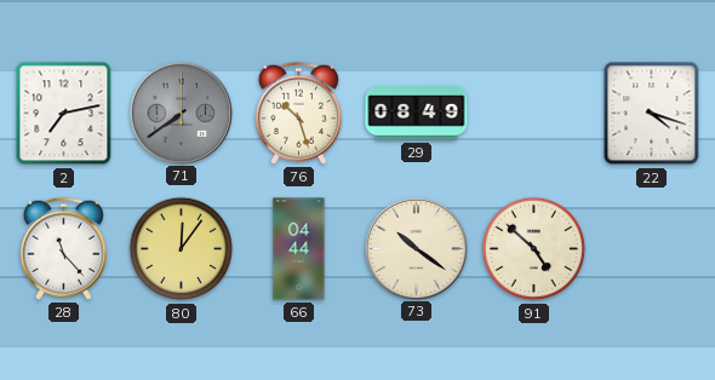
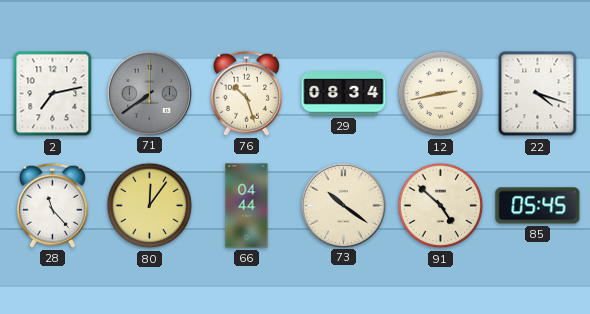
29: 08:49 -> 08:34
12: none -> 2:43
85: none -> 05:45
